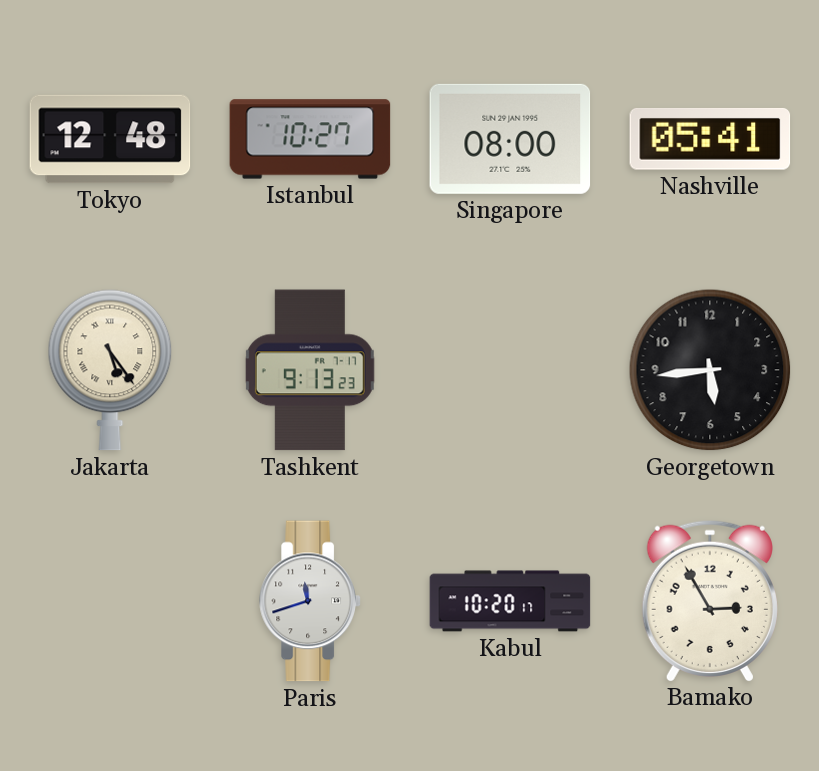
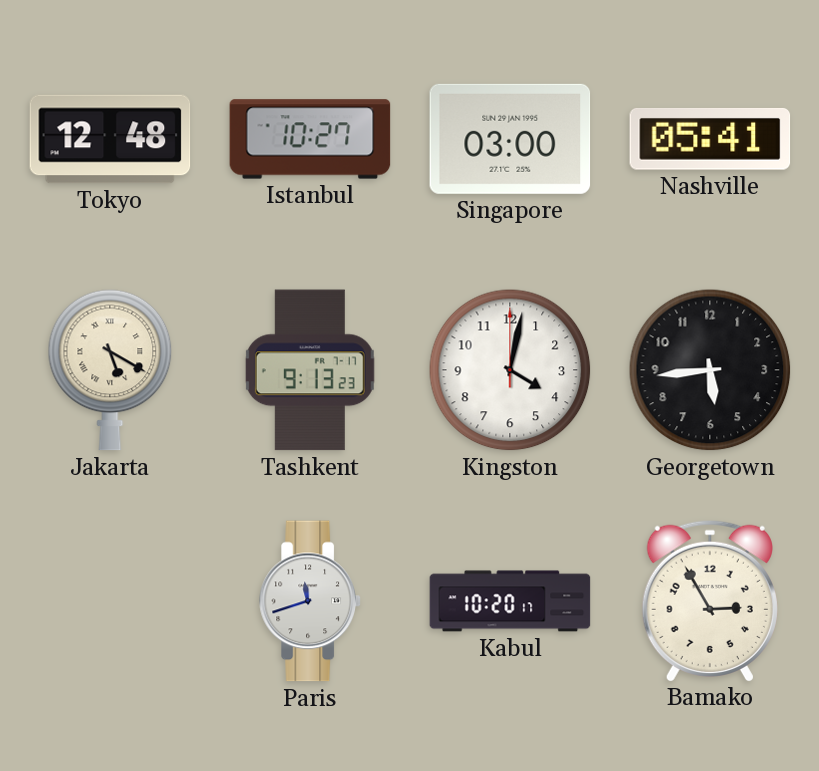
Singapore: 08:00 -> 03:00
Jakarta: 5:24 -> 5:20
Kingston: none -> 4:02
